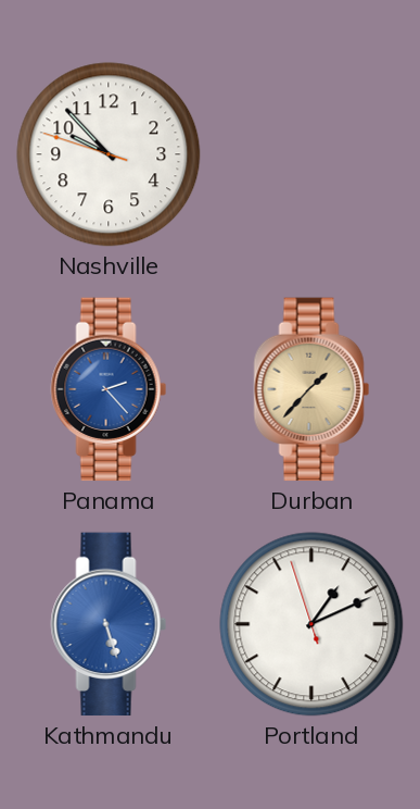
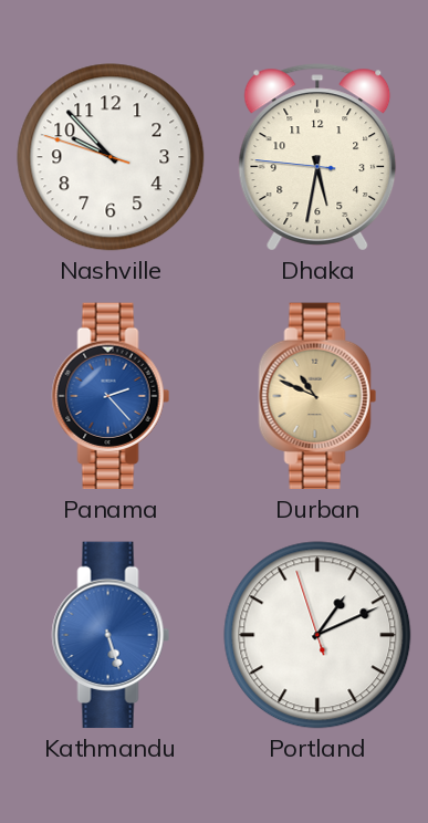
Dhaka: none -> 5:31
Durban: 1:37 -> 10:49
